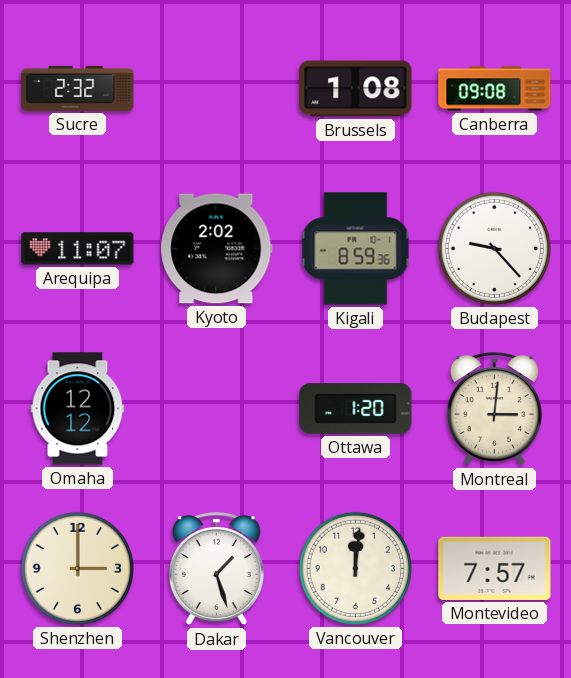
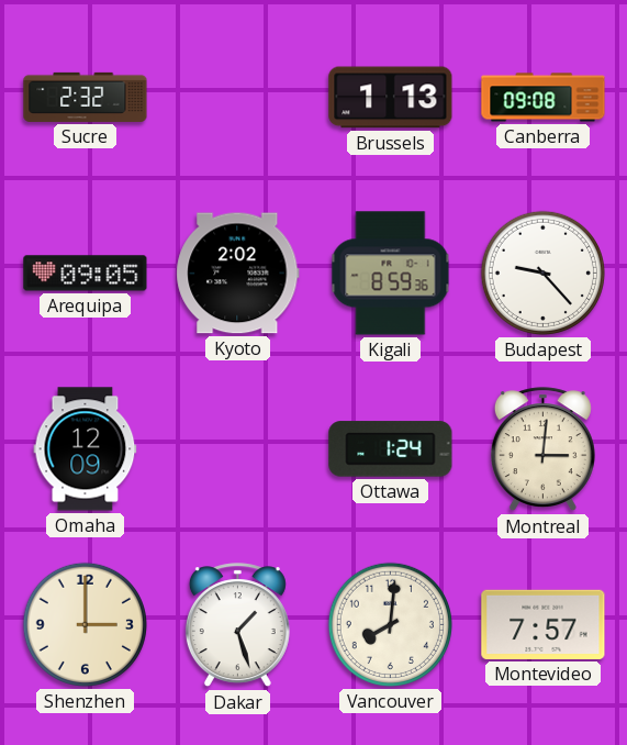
Brussels: 1:08 -> 1:13
Arequipa: 11:07 -> 09:05
Omaha: 12:12 -> 12:09
Ottawa: 1:20 -> 1:24
Vancouver: 12:01 -> 8:01
